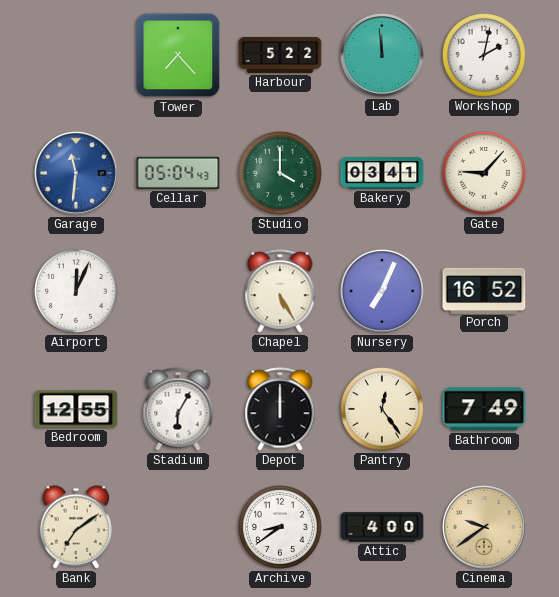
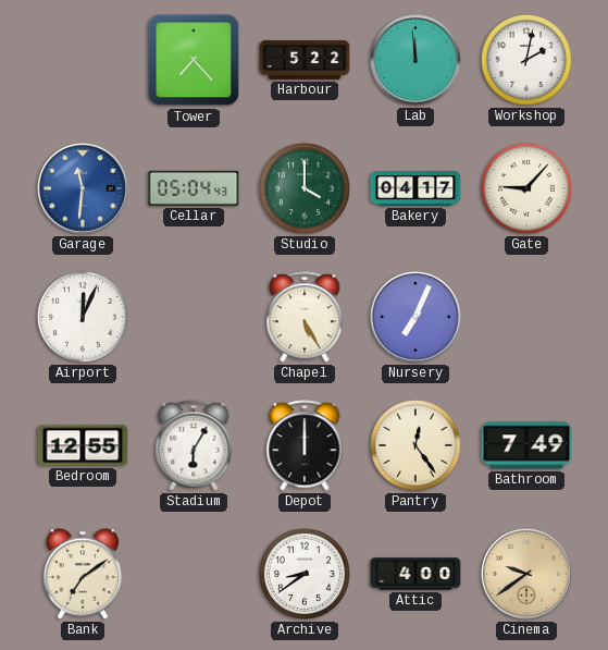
Bakery: 03:41 -> 04:17
Porch: 16:52 -> none
